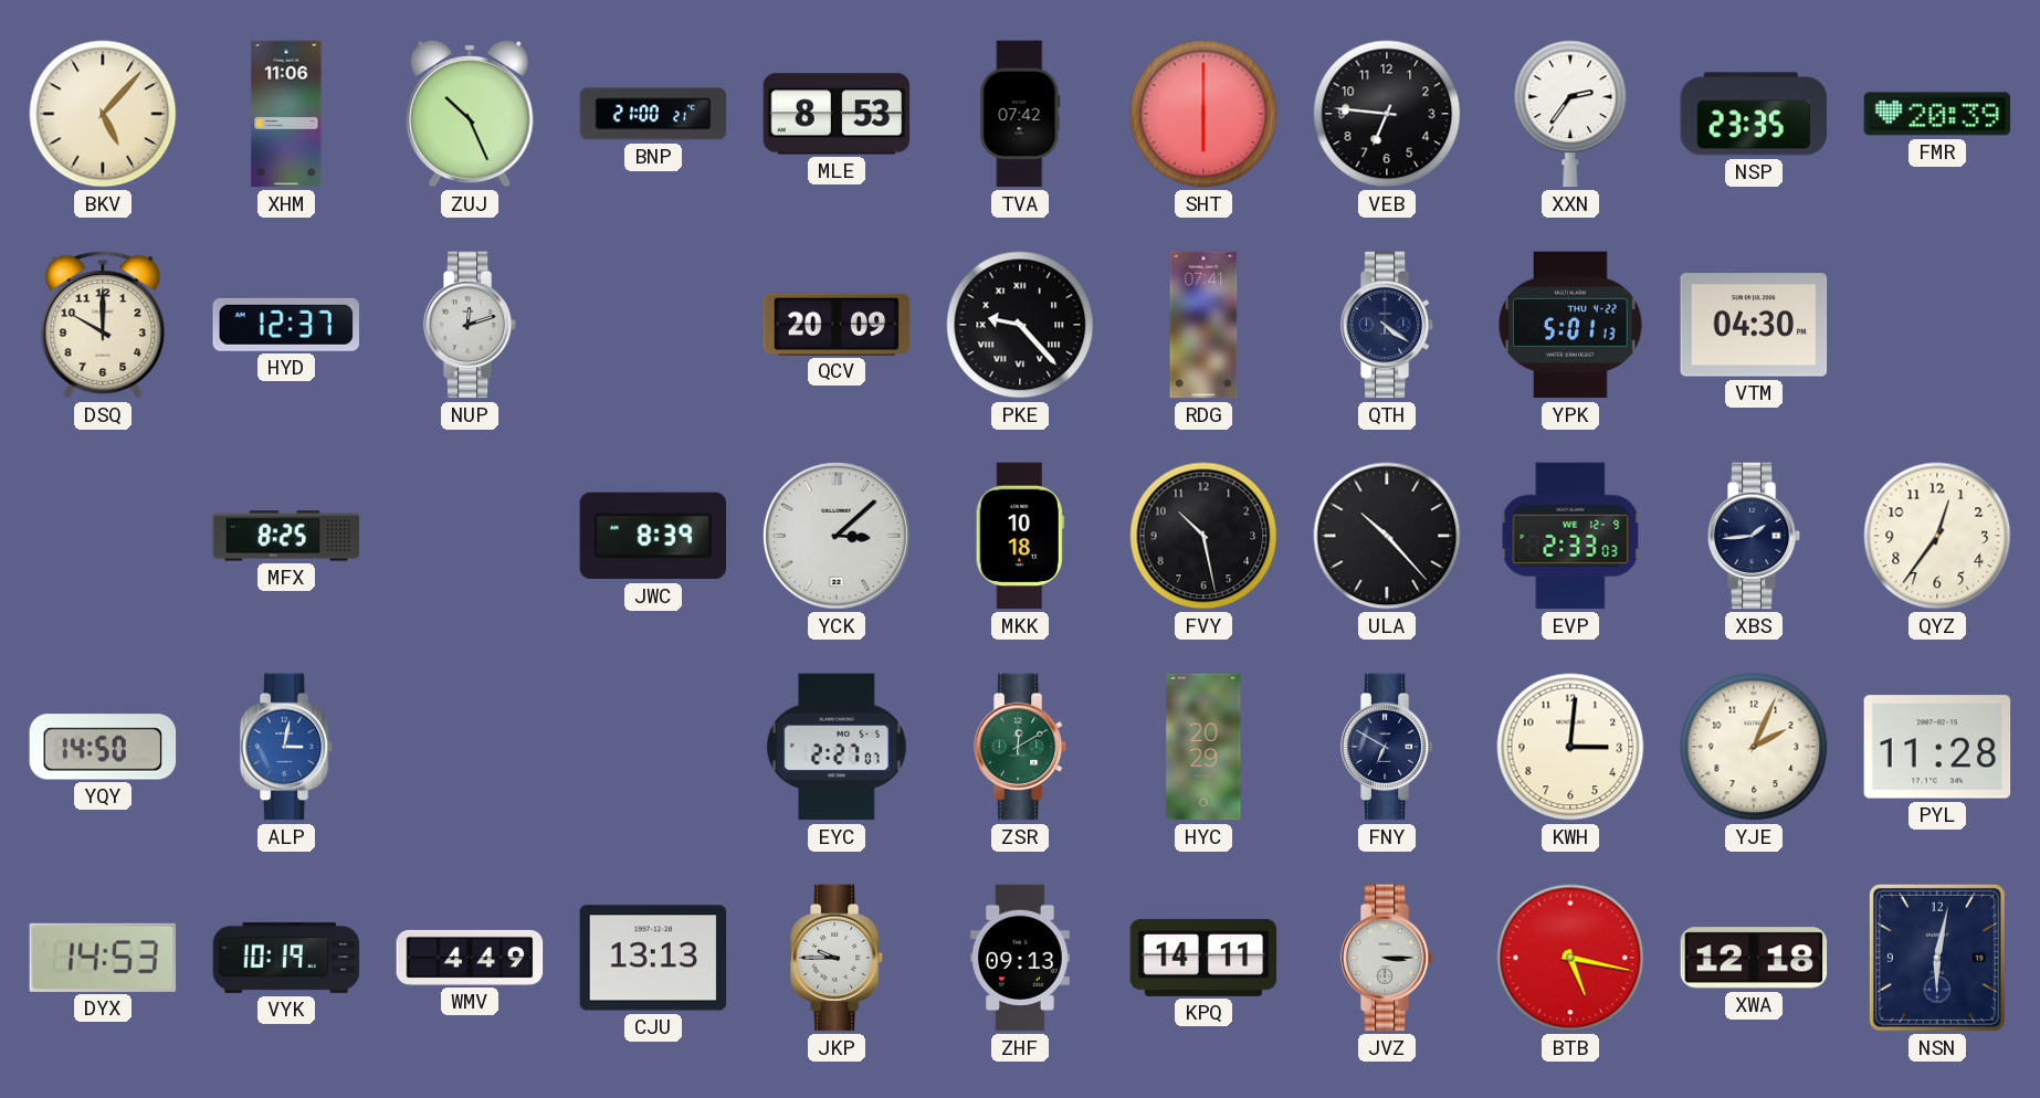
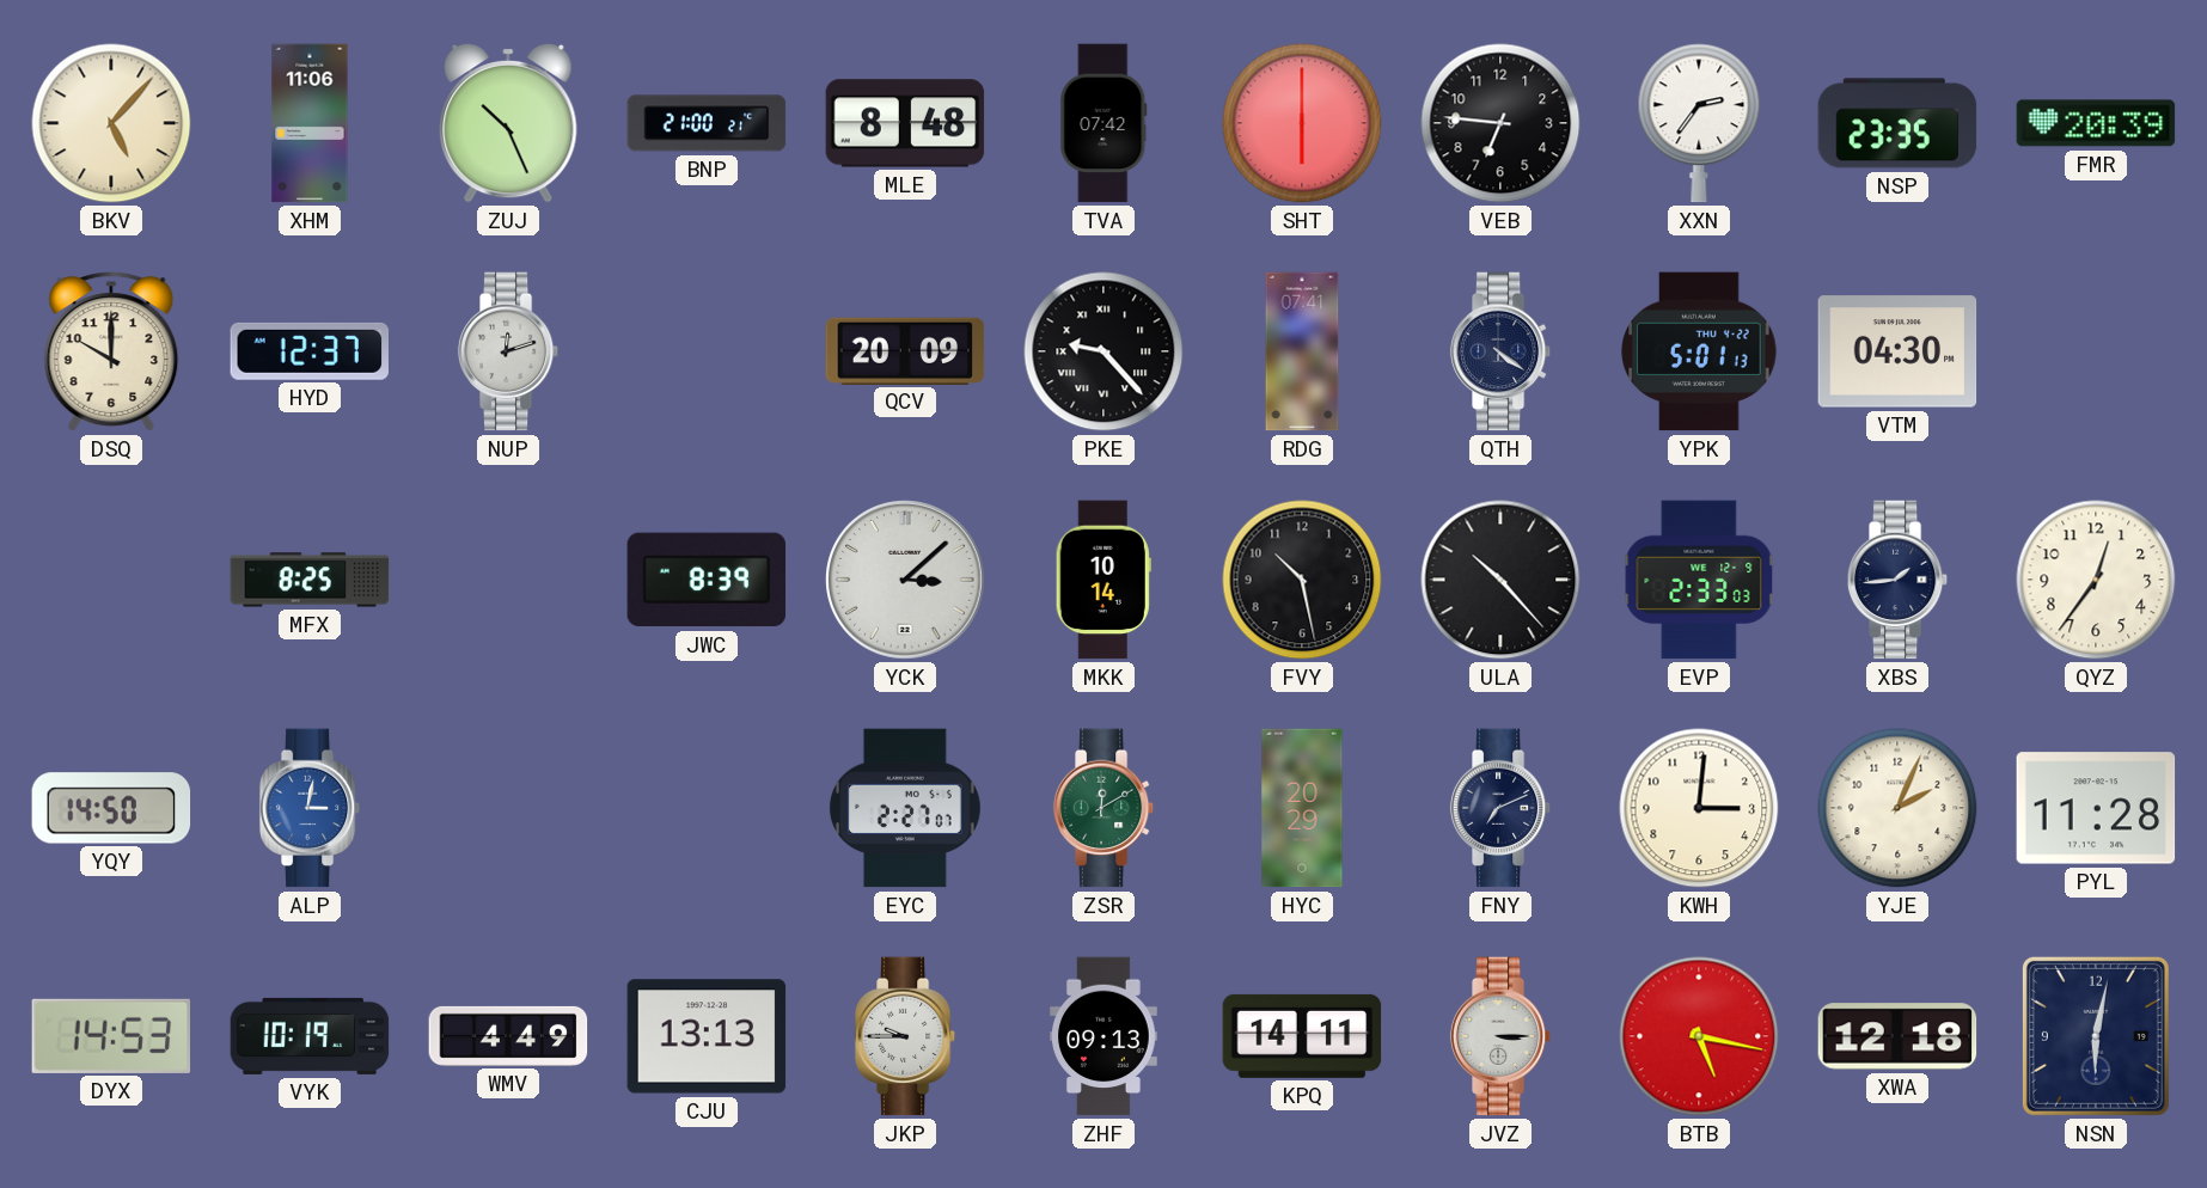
MLE: 8:53 -> 8:48
MKK: 10:18 -> 10:14
FNY: 6:50 -> 7:11
